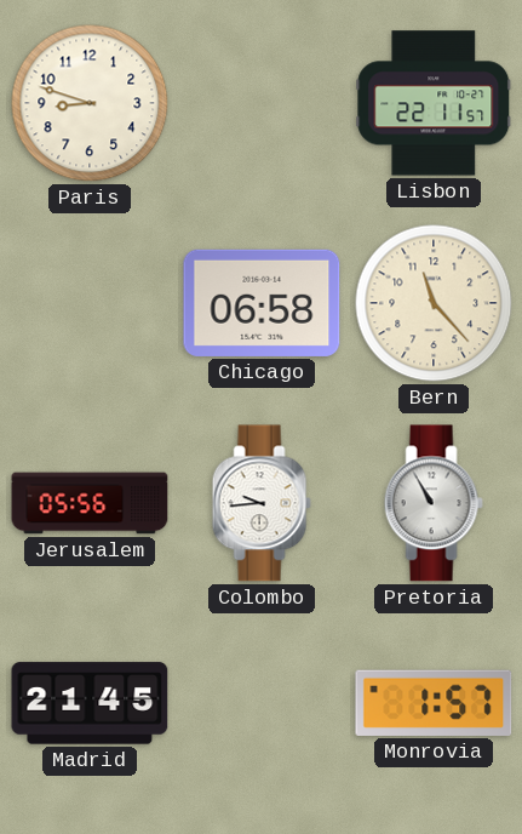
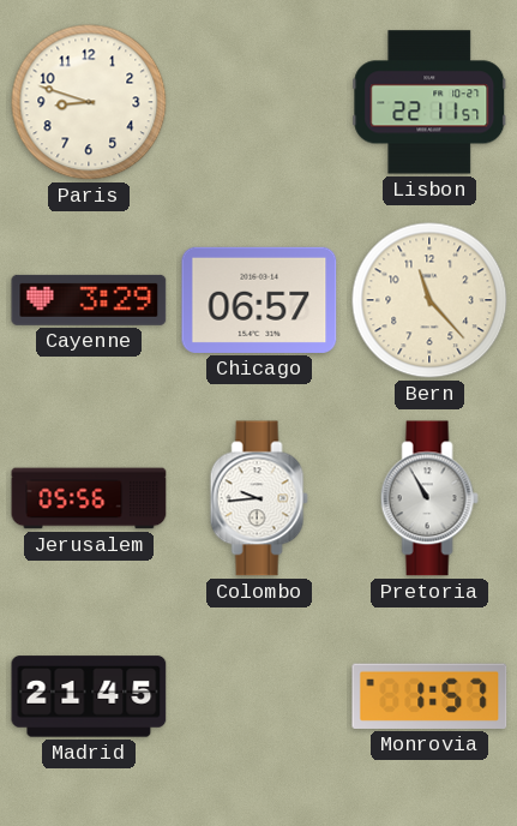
Cayenne: none -> 3:29
Chicago: 06:58 -> 06:57
